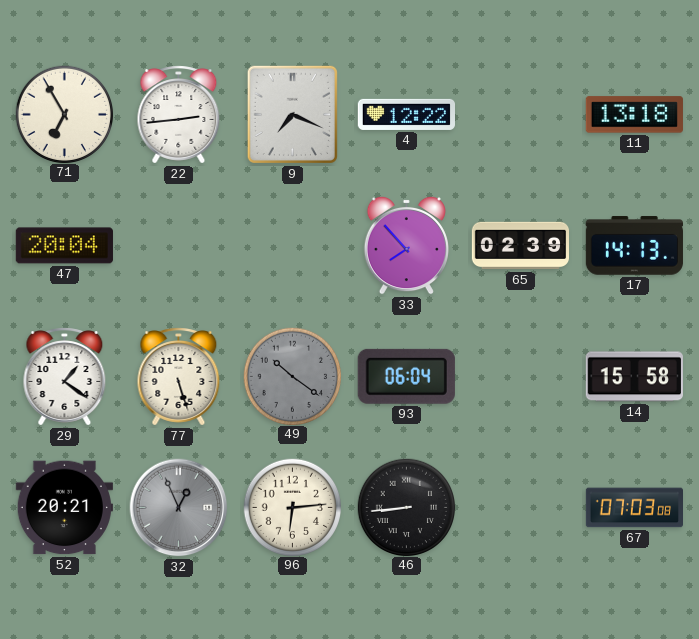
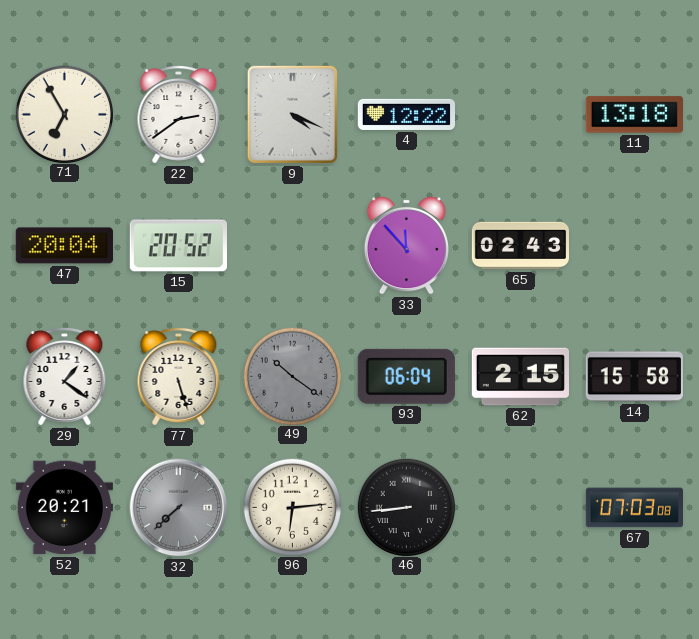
22: 2:44 -> 2:39
9: 7:19 -> 4:19
15: none -> 20:52
33: 7:53 -> 11:53
65: 02:39 -> 02:43
17: 14:13 -> none
62: none -> 2:15
32: 12:56 -> 7:38
